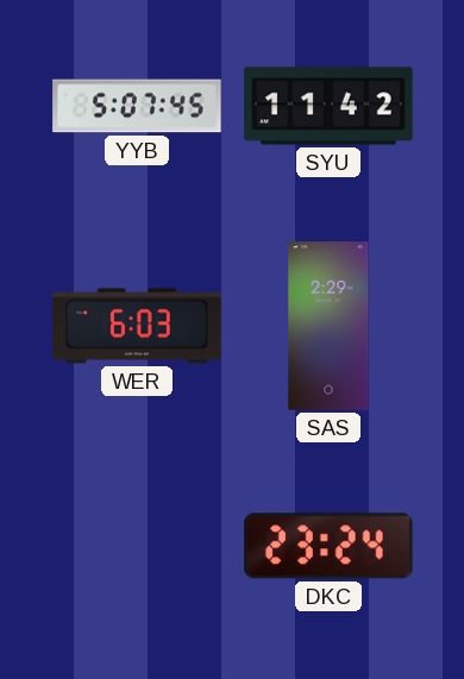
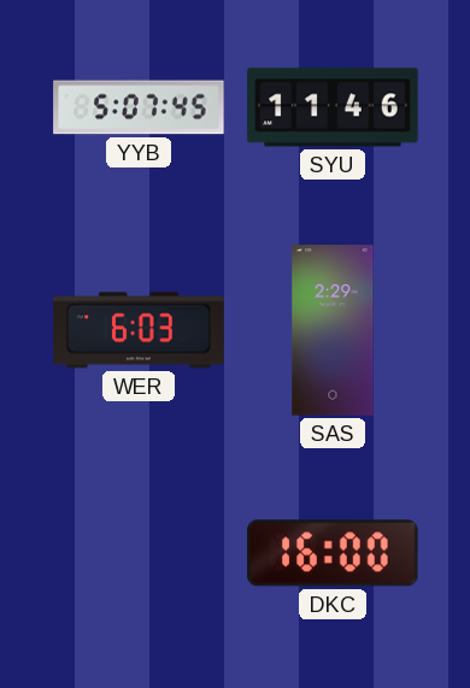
SYU: 11:42 -> 11:46
DKC: 23:24 -> 16:00
